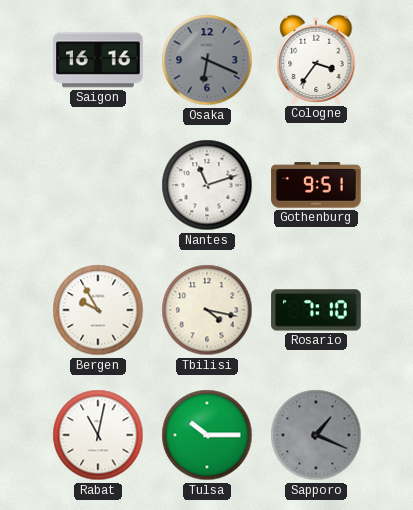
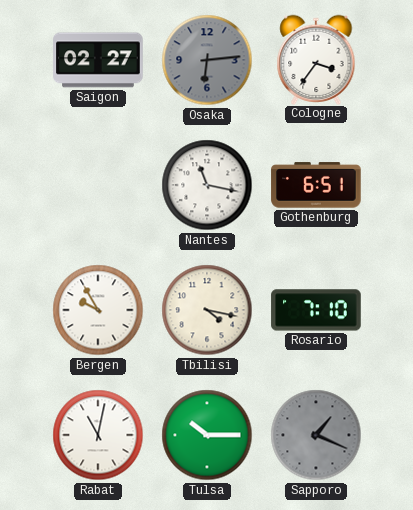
Saigon: 16:16 -> 02:27
Osaka: 6:19 -> 6:14
Nantes: 11:12 -> 11:17
Gothenburg: 9:51 -> 6:51
